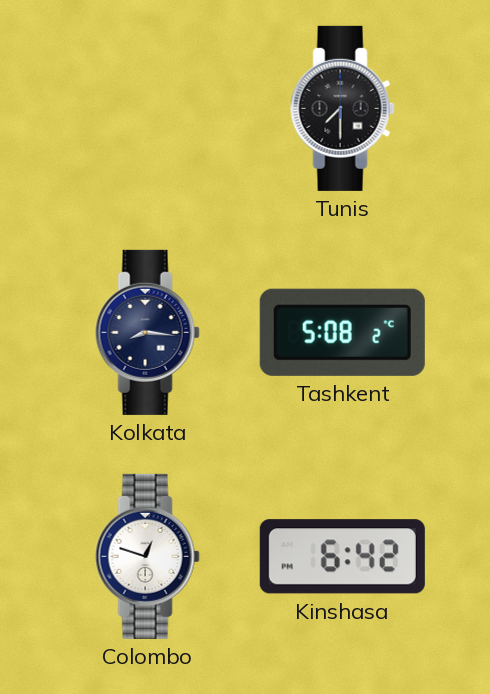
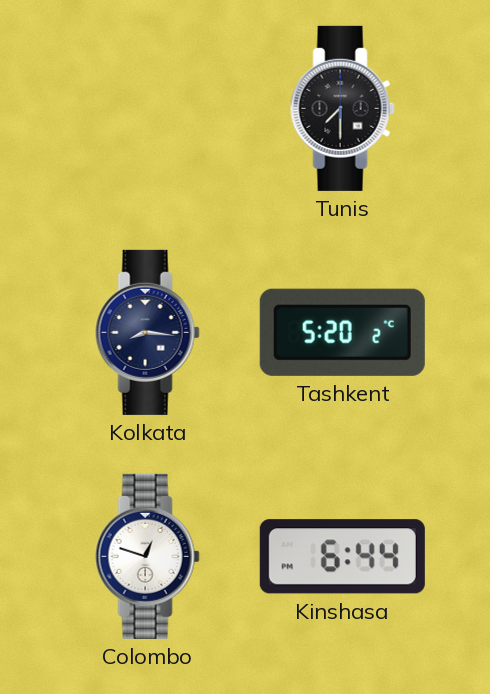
Tashkent: 5:08 -> 5:20
Kinshasa: 6:42 -> 6:44
